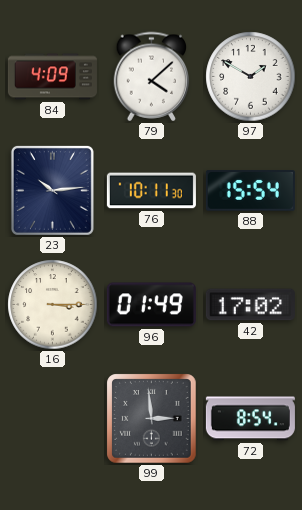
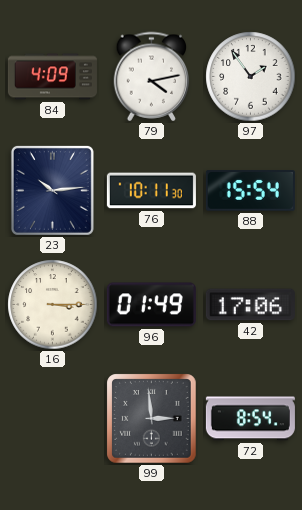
79: 4:08 -> 4:13
97: 1:50 -> 1:54
42: 17:02 -> 17:06
